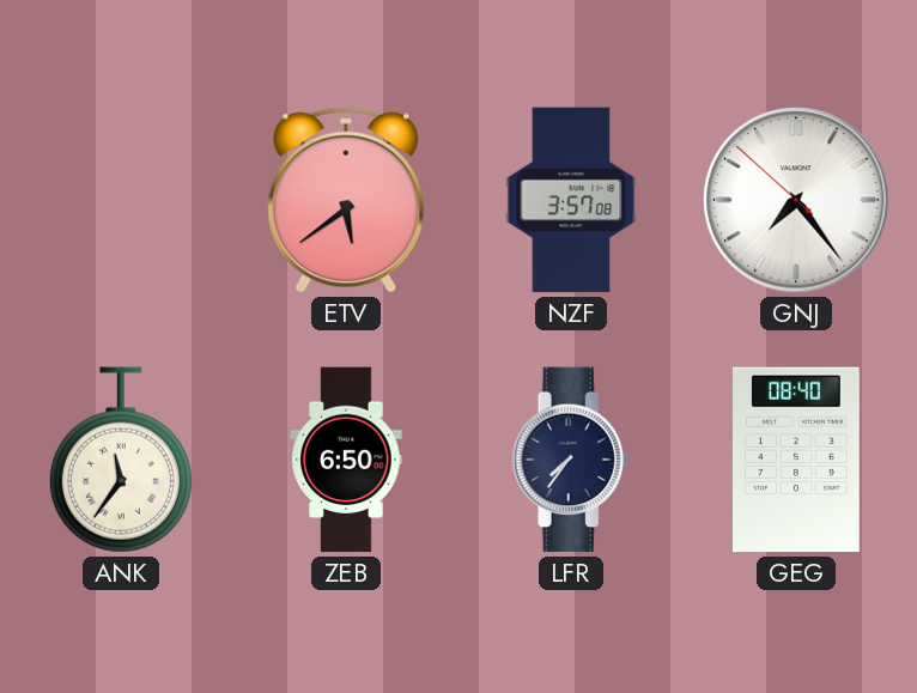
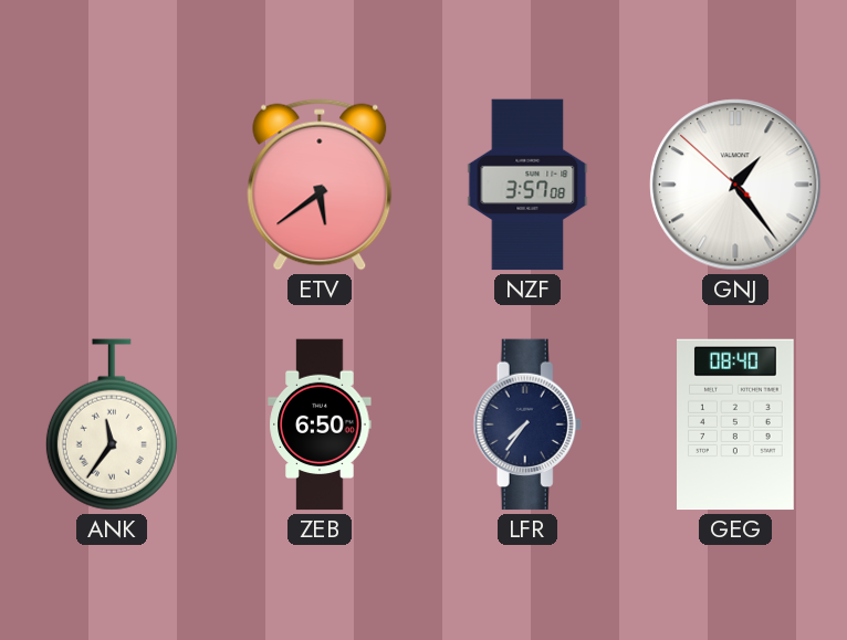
GNJ: 7:23 -> 1:23
